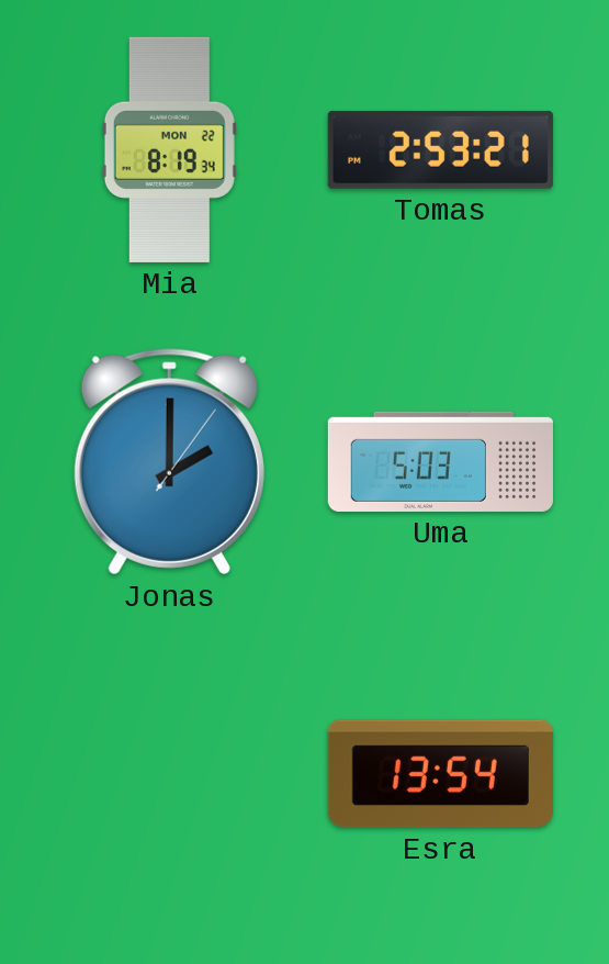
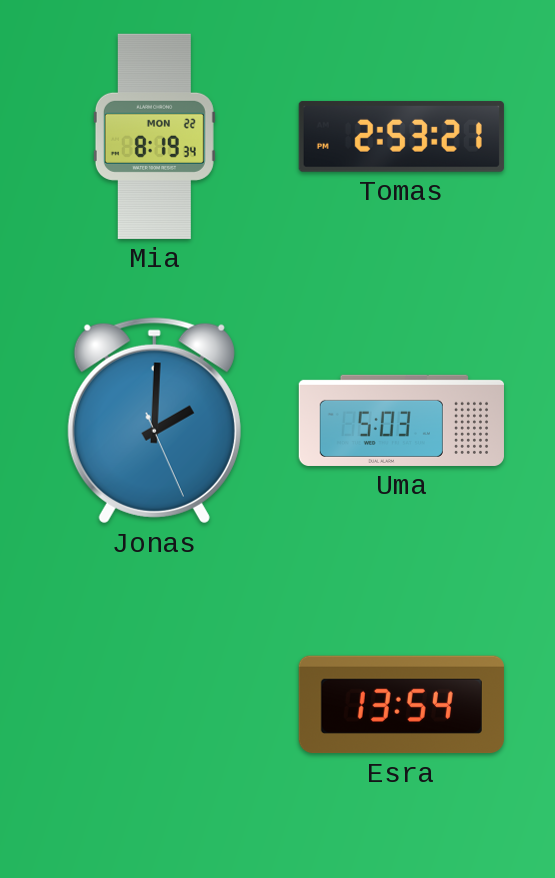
Jonas: 2:00:06 -> 2:00:26
